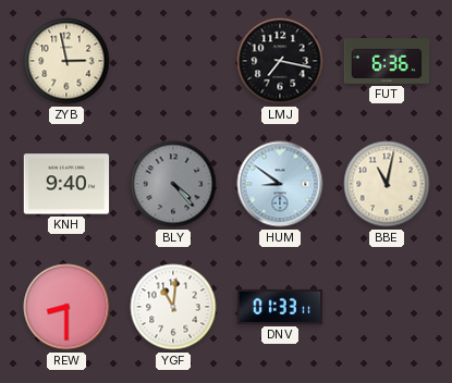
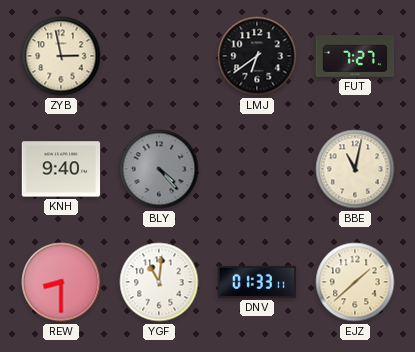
LMJ: 7:17 -> 6:39
FUT: 6:36 -> 7:27
HUM: 8:51 -> none
EJZ: none -> 1:38
